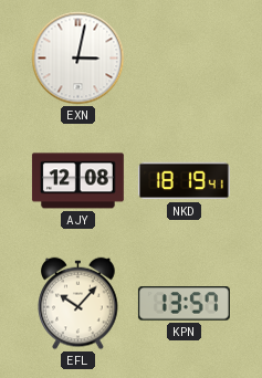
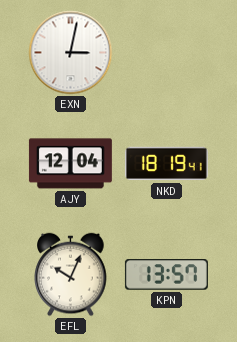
AJY: 12:08 -> 12:04
EFL: 10:07 -> 10:04
